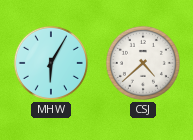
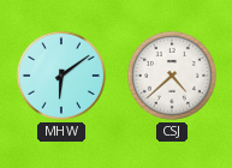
MHW: 6:05 -> 6:09
